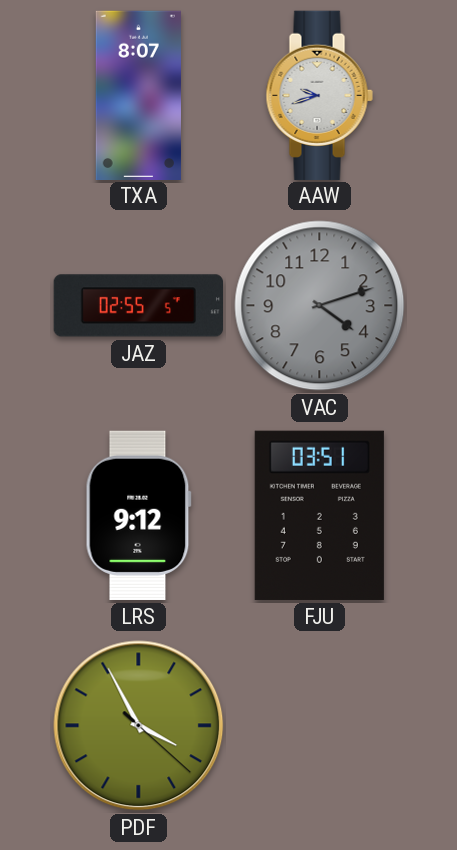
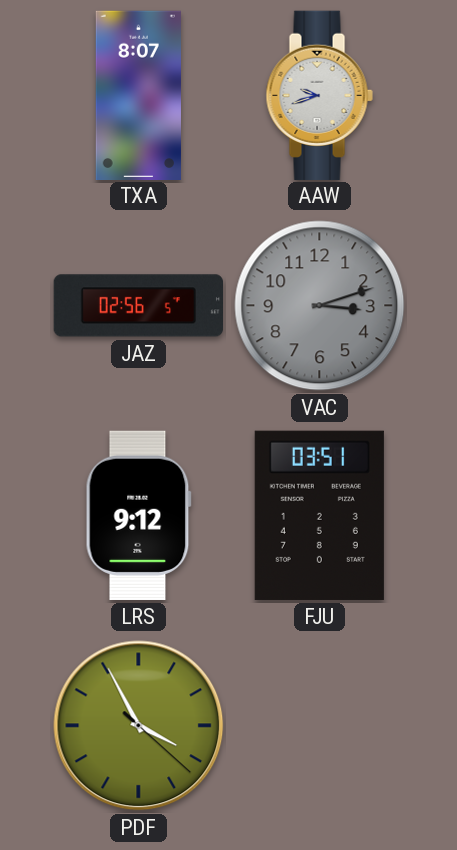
JAZ: 02:55 -> 02:56
VAC: 4:12 -> 3:12
